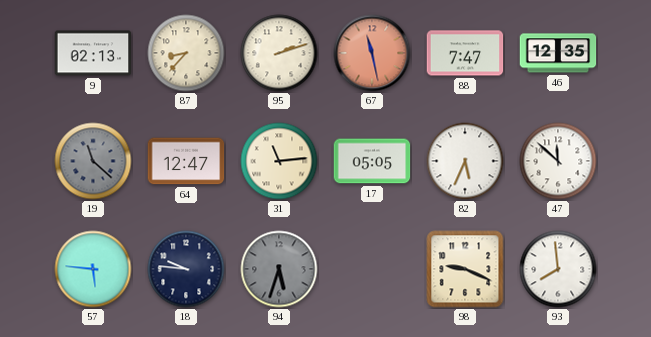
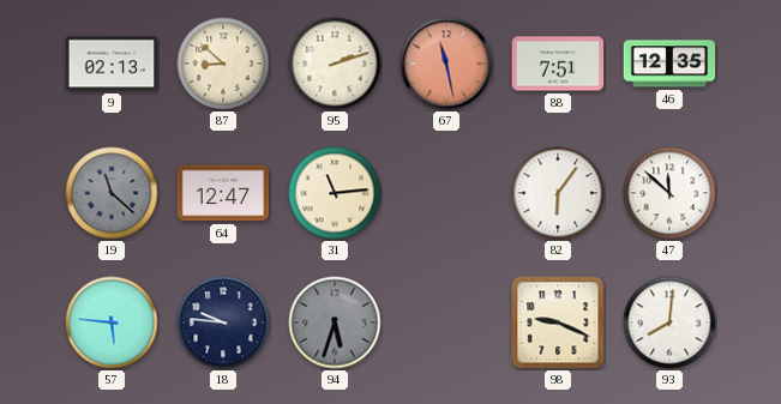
87: 8:37 -> 8:52
88: 7:47 -> 7:51
17: 05:05 -> none
82: 5:34 -> 6:06
93: 7:59 -> 8:01
